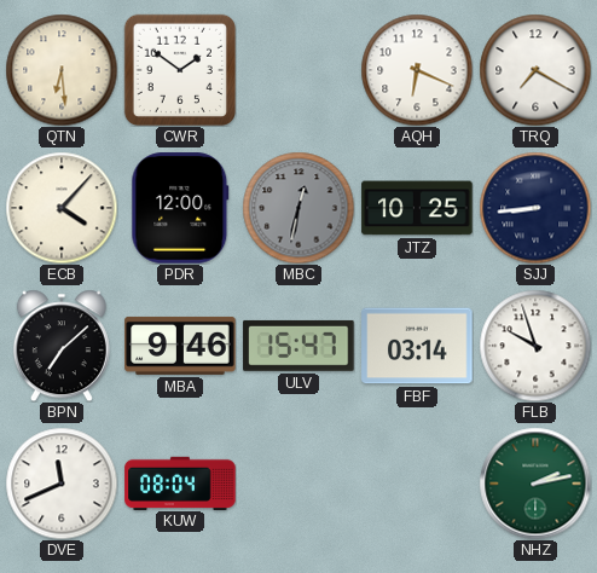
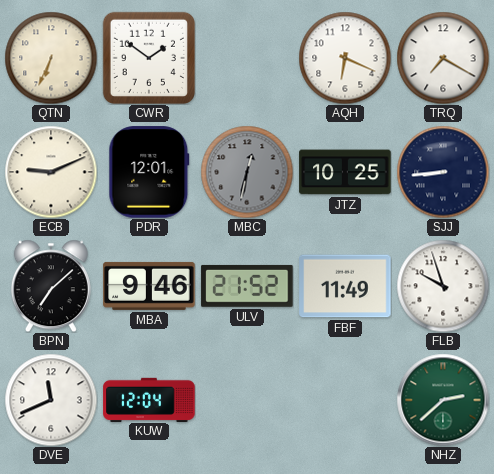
QTN: 6:29 -> 6:34
ECB: 4:07 -> 9:11
PDR: 12:00 -> 12:01
ULV: 15:47 -> 21:52
FBF: 03:14 -> 11:49
KUW: 08:04 -> 12:04
NHZ: 2:13 -> 2:38
